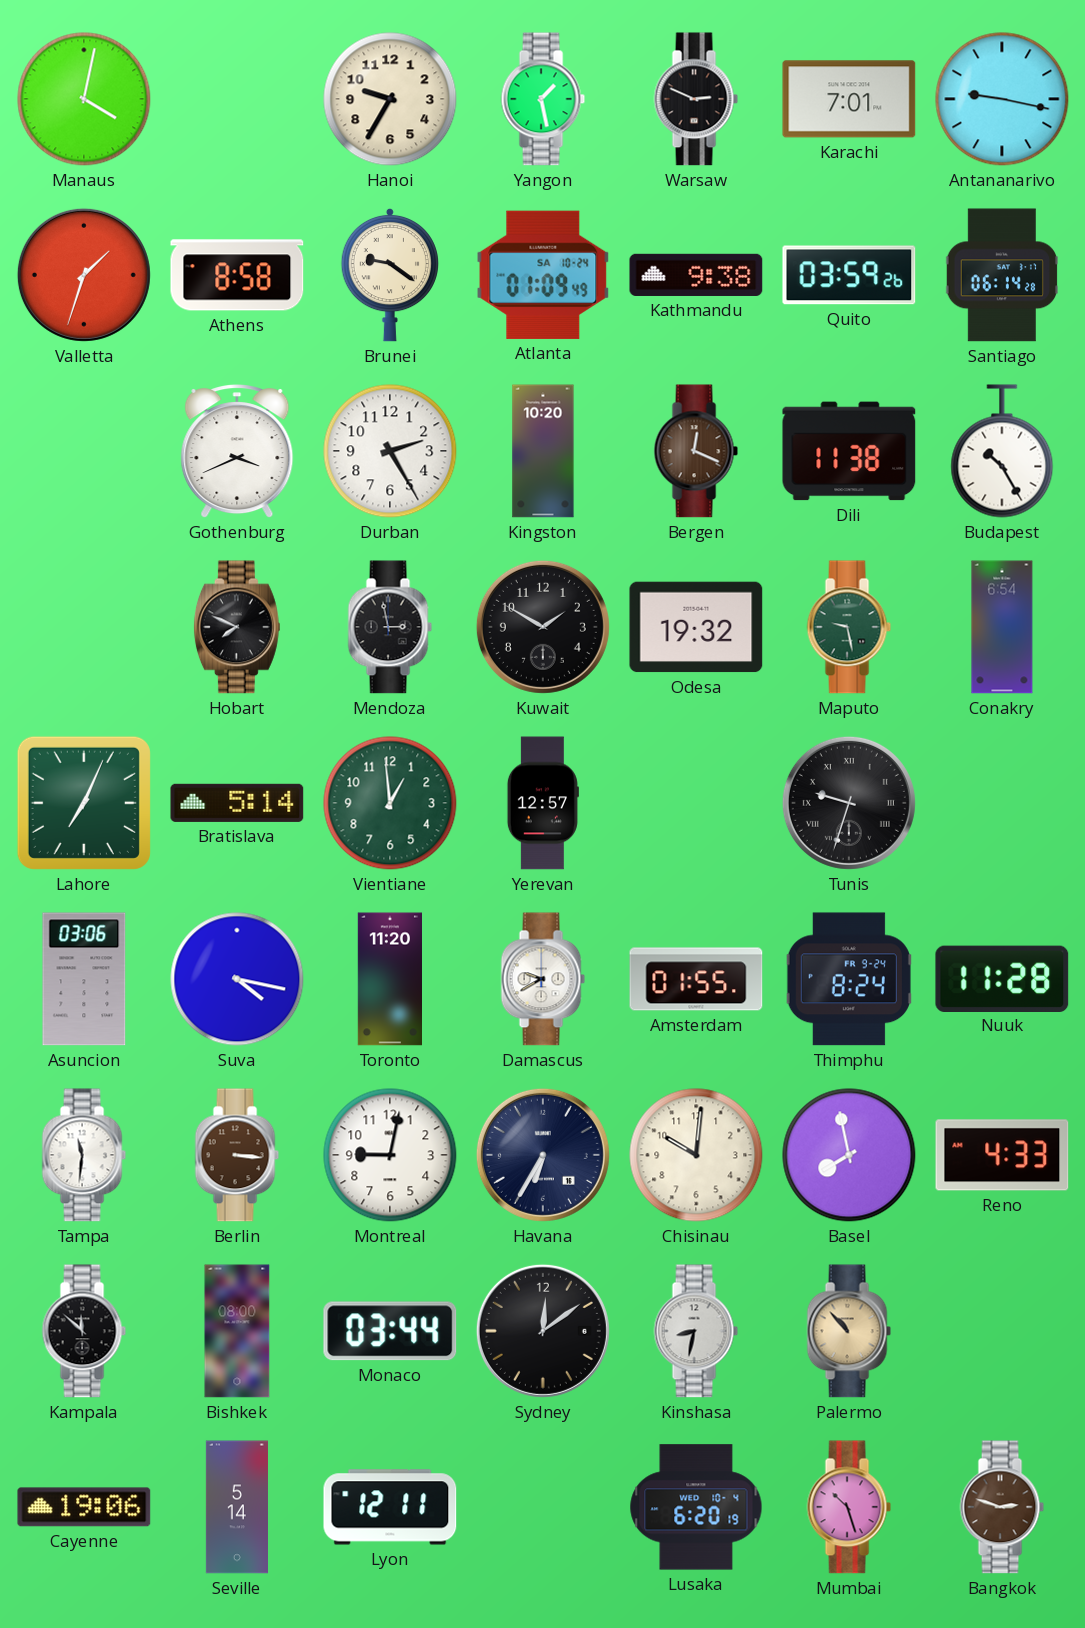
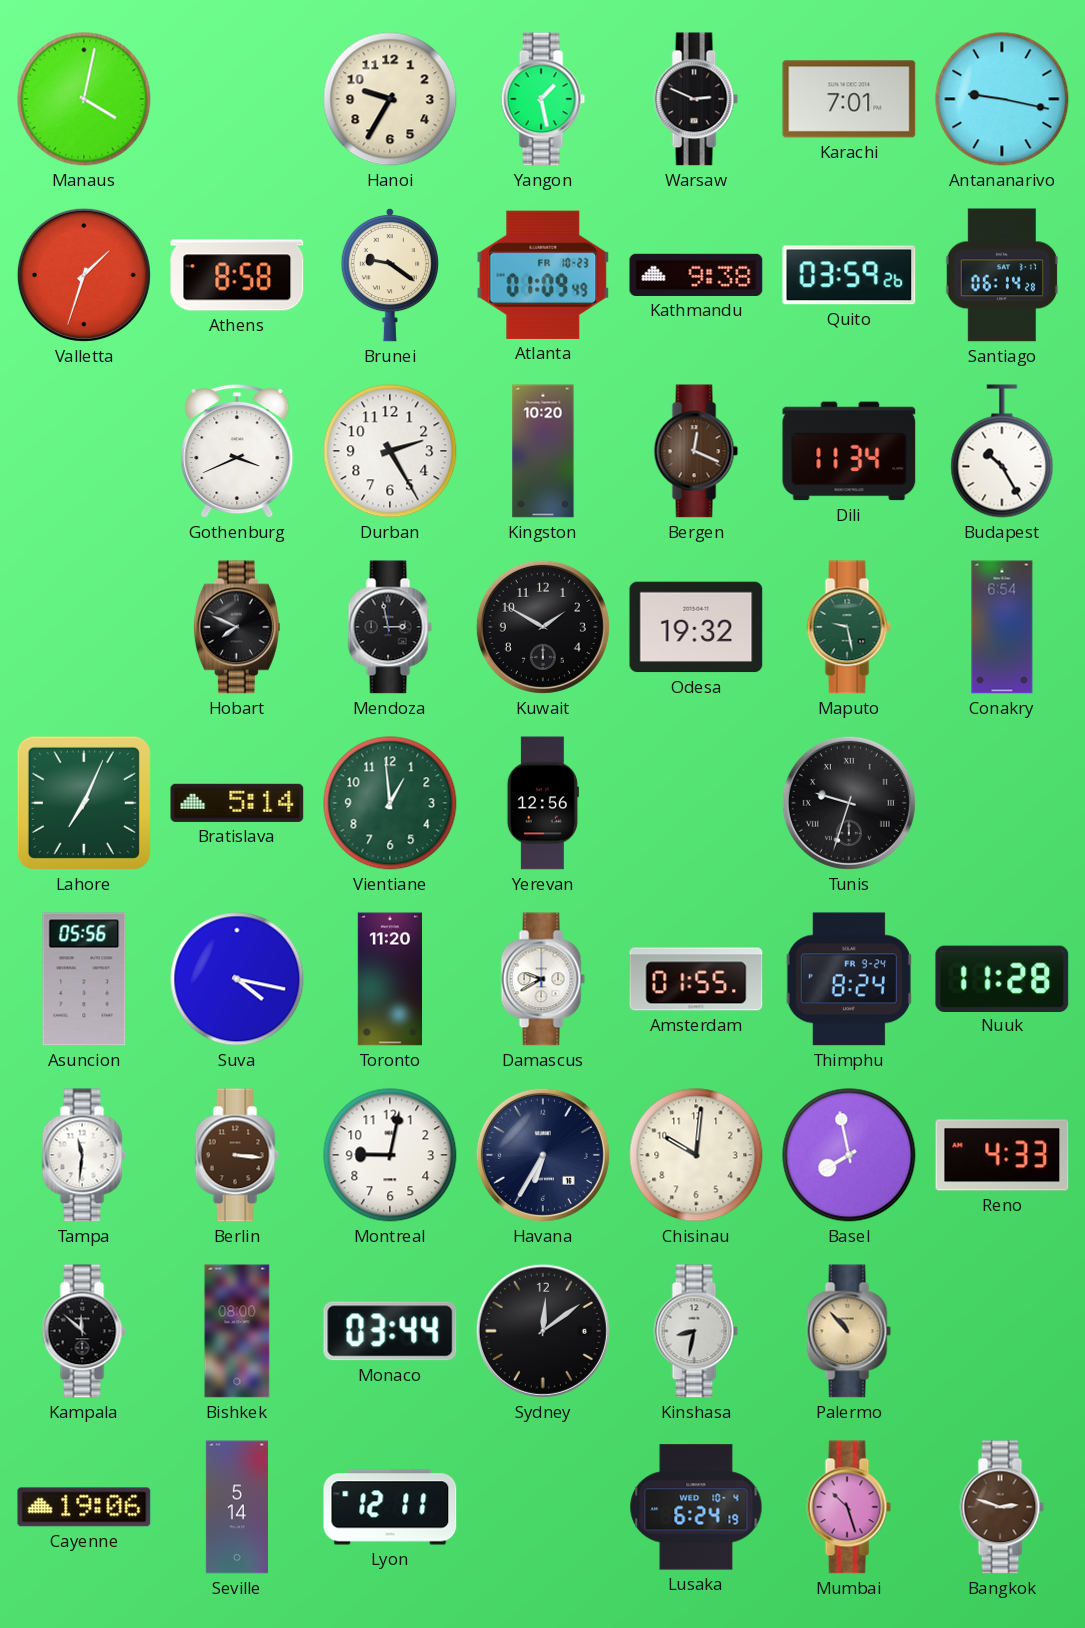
Atlanta date: SA 10-24 -> FR 10-23
Dili: 11:38 -> 11:34
Yerevan: 12:57 -> 12:56
Asuncion: 03:06 -> 05:56
Lusaka: 6:20 -> 6:24
